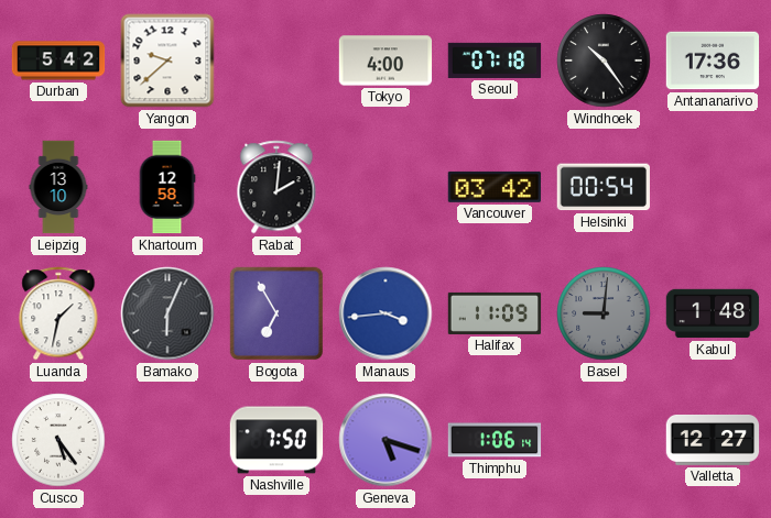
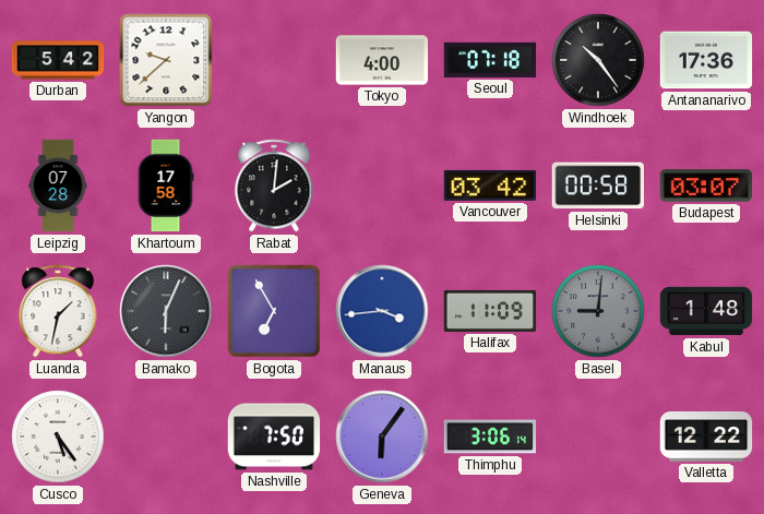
Leipzig: 13:10 -> 07:28
Khartoum: 12:58 -> 17:58
Helsinki: 00:54 -> 00:58
Budapest: none -> 03:07
Geneva: 5:18 -> 6:06
Thimphu: 1:06 -> 3:06
Valletta: 12:27 -> 12:22
